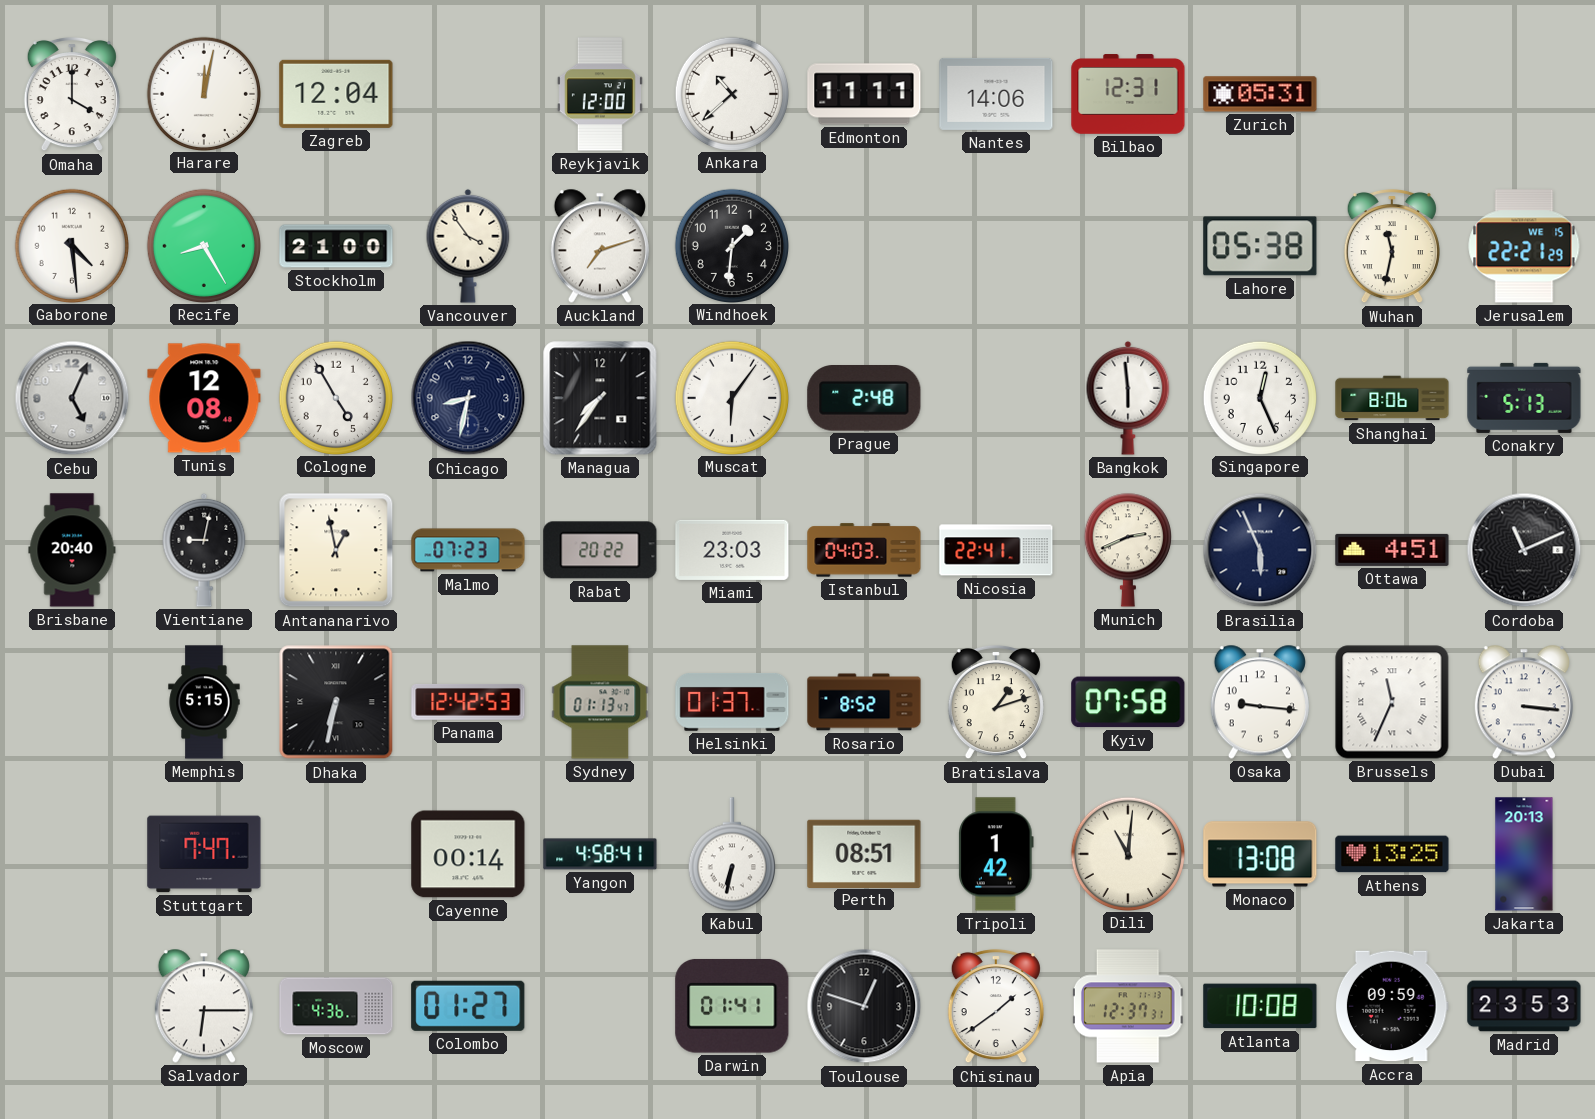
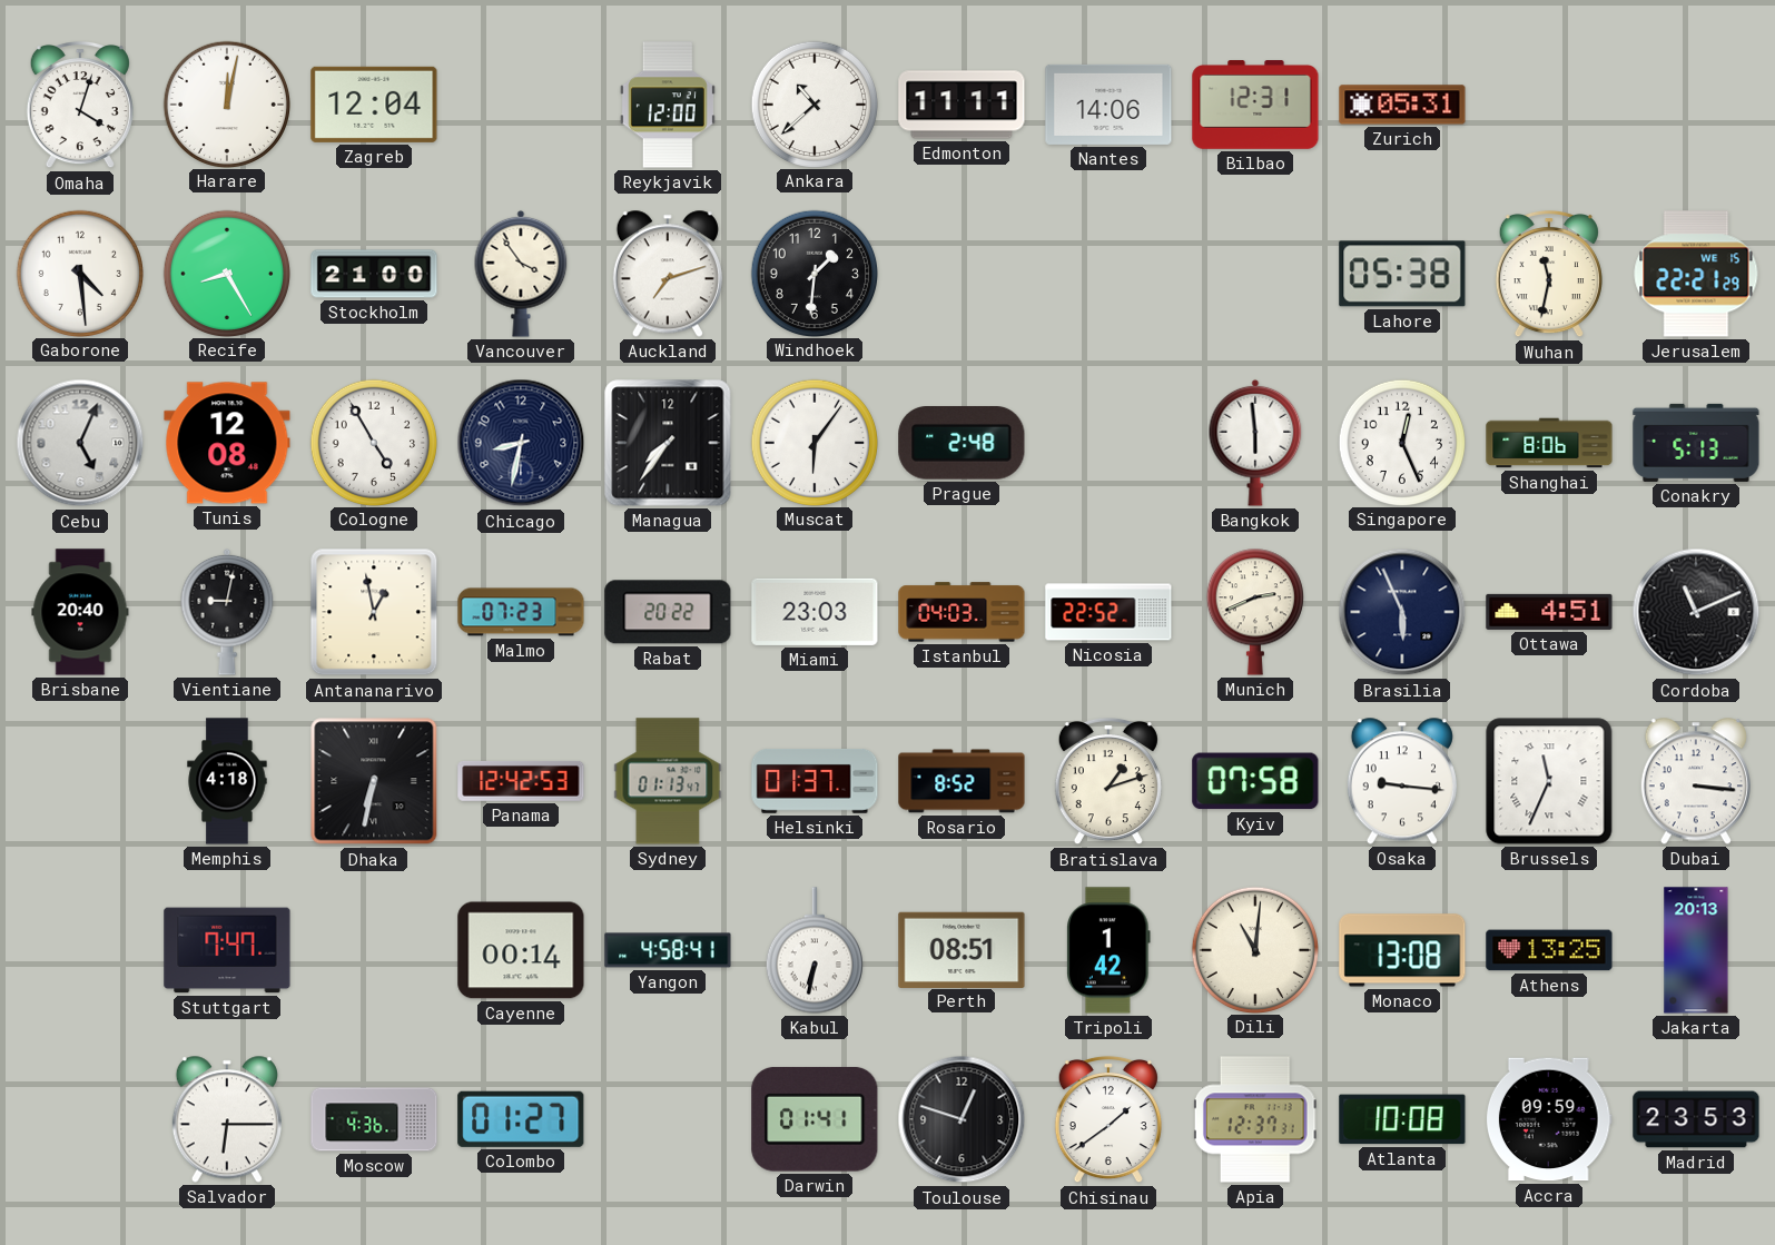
Omaha: 4:00 -> 4:03
Nicosia: 22:41 -> 22:52
Memphis: 5:15 -> 4:18
